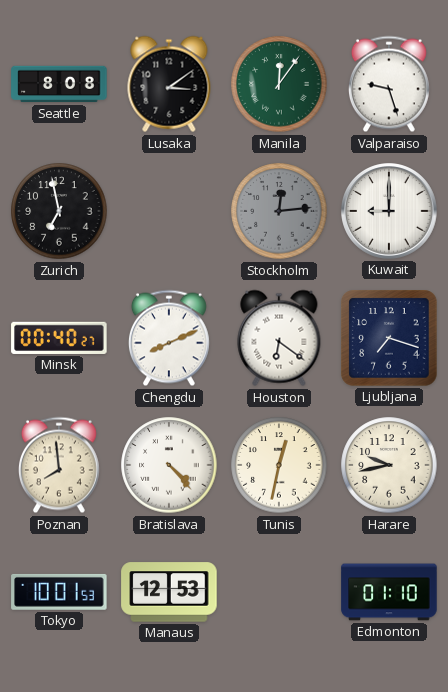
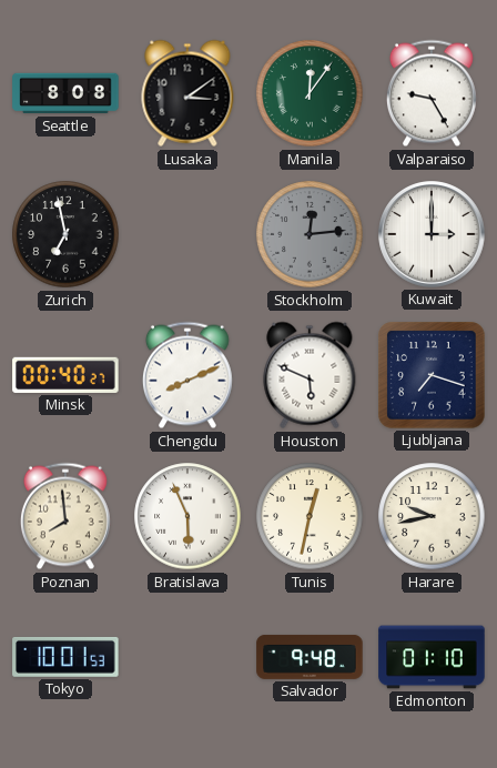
Valparaiso: 9:27 -> 9:25
Kuwait: 9:00 -> 3:00
Houston: 6:21 -> 5:49
Bratislava: 4:23 -> 5:56
Manaus: 12:53 -> none
Salvador: none -> 9:48
